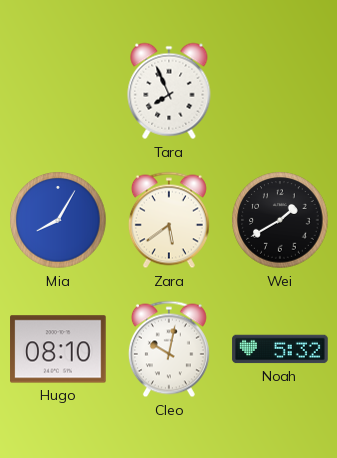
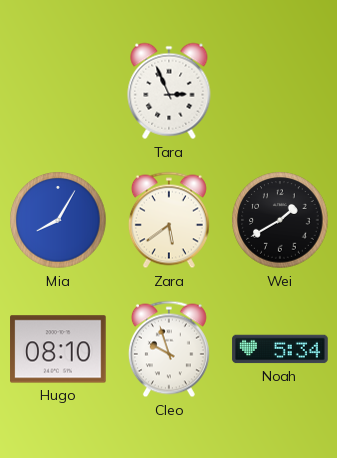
Tara: 7:56 -> 2:56
Cleo: 10:02 -> 9:57
Noah: 5:32 -> 5:34
